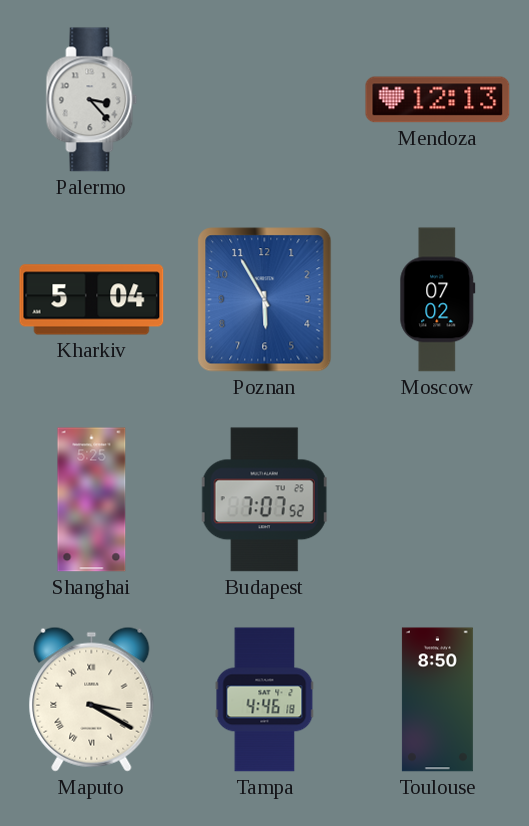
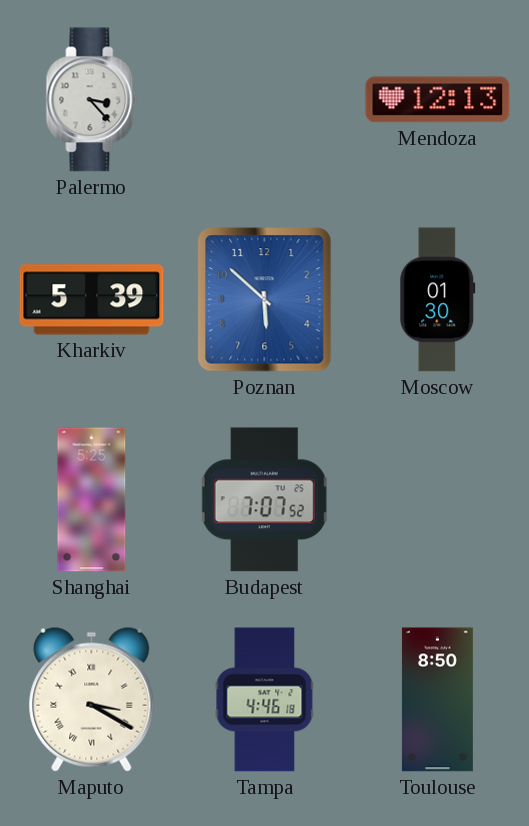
Kharkiv: 5:04 -> 5:39
Poznan: 5:55 -> 5:52
Moscow: 07:02 -> 01:30
